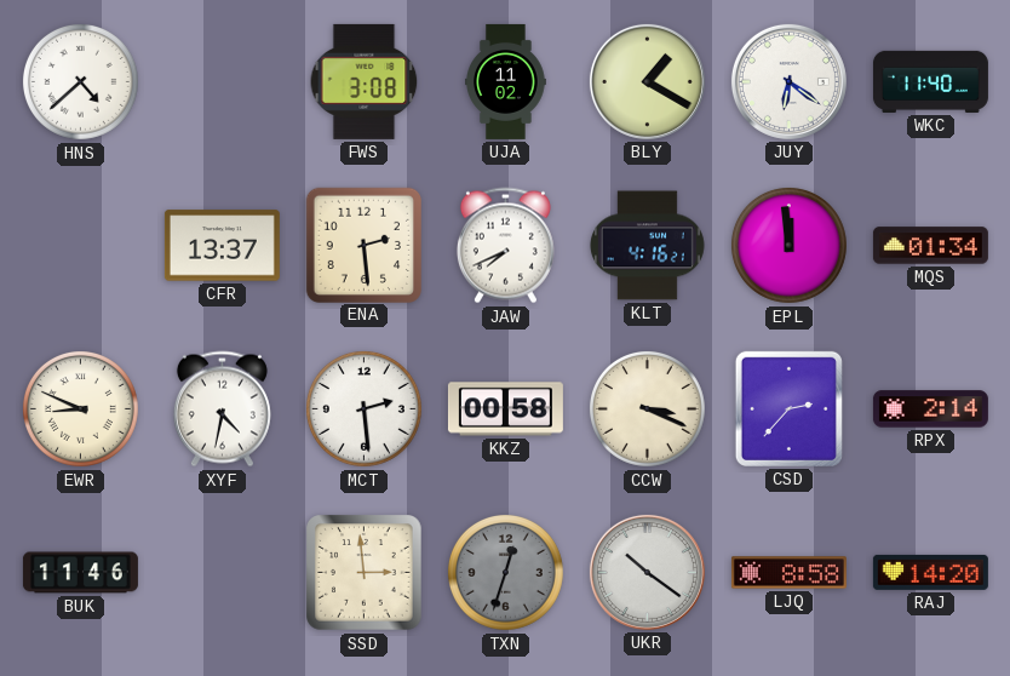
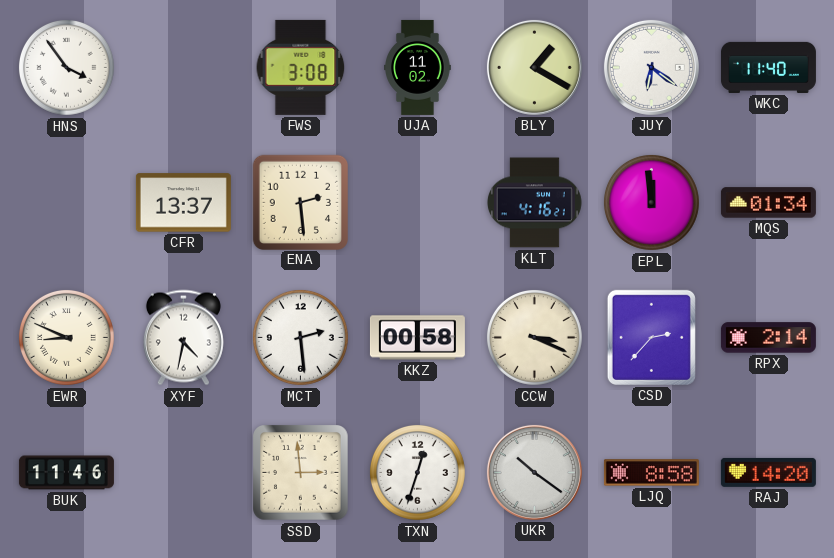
HNS: 4:38 -> 3:54
JAW: 7:41 -> none
TXN dial: grey -> white
